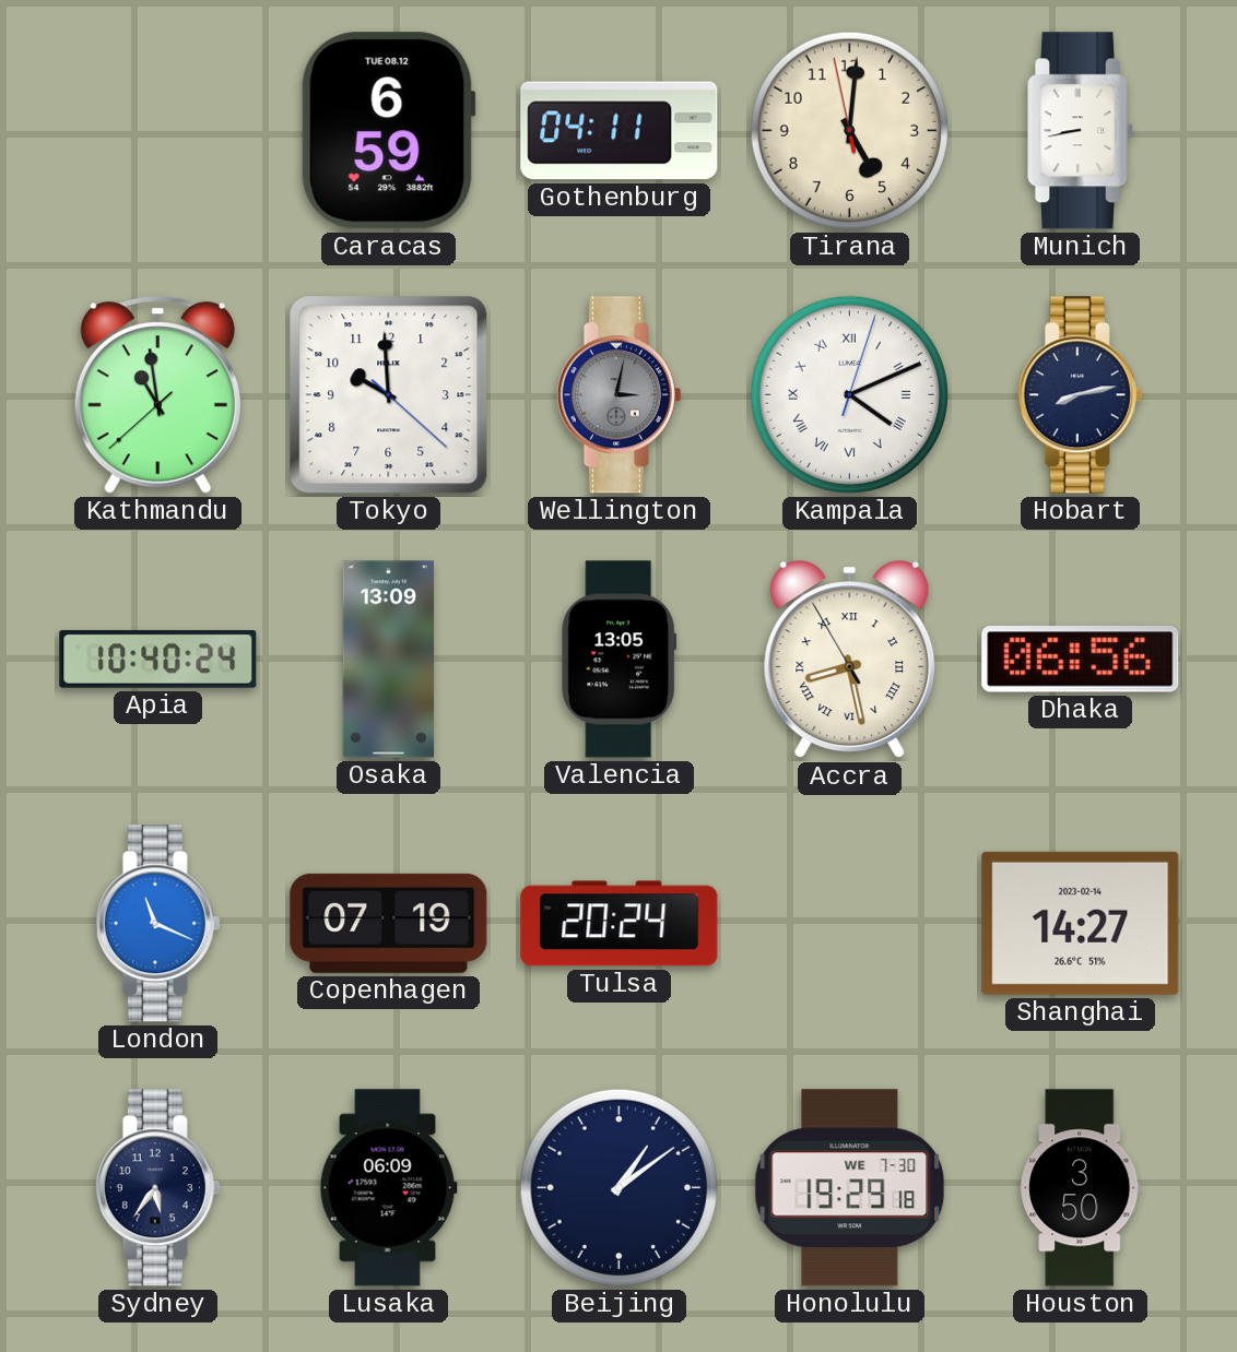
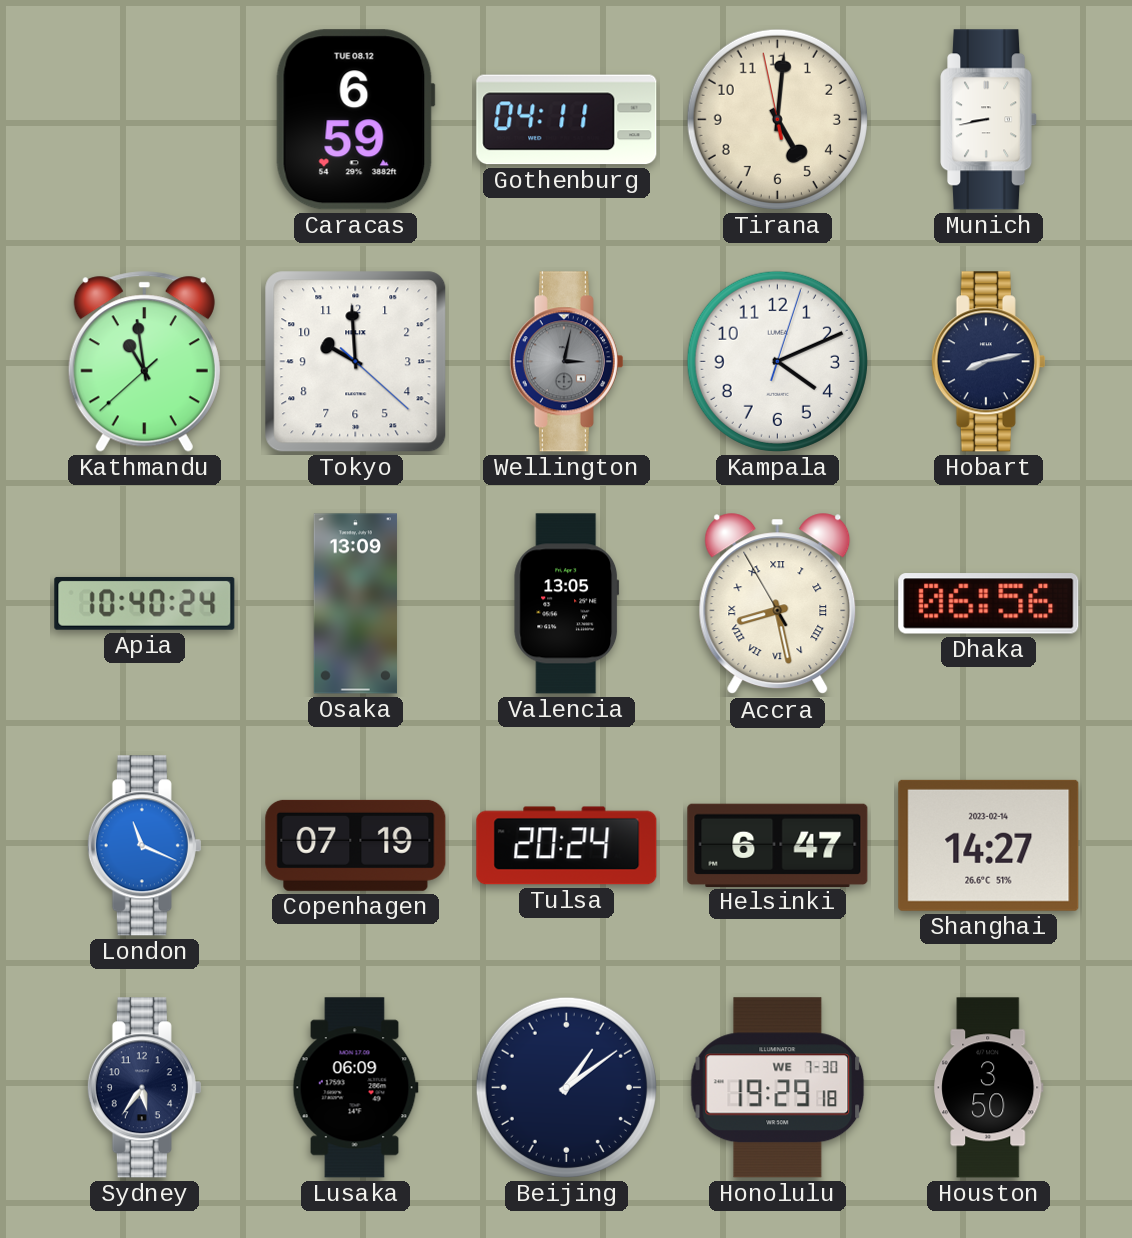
Kampala numerals: Roman -> Arabic
Helsinki: none -> 6:47
